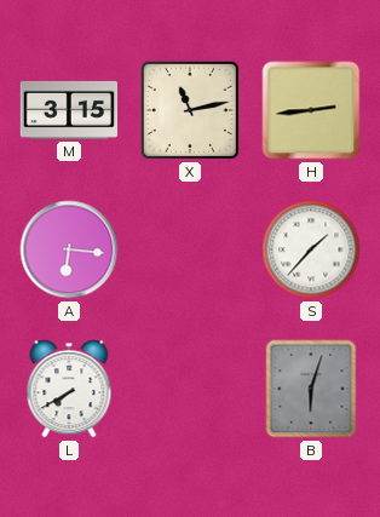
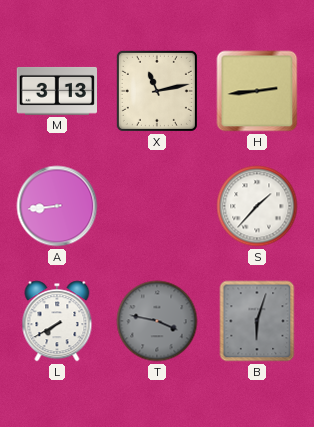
M: 3:15 -> 3:13
A: 6:16 -> 8:44
T: none -> 3:47
